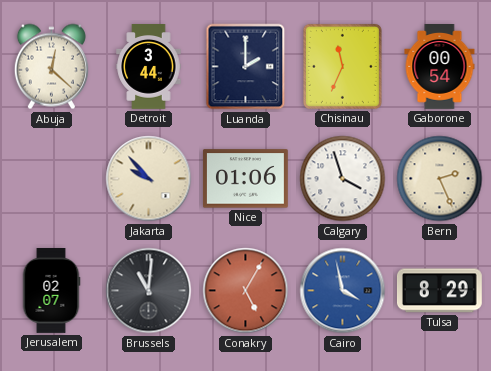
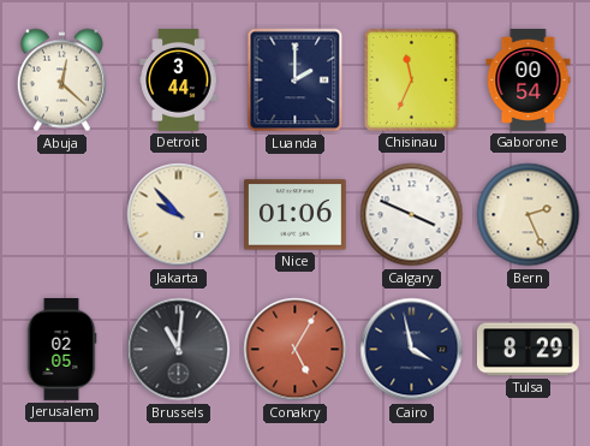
Calgary: 3:57 -> 3:49
Jerusalem: 02:07 -> 02:05
Cairo dial: blue -> navy
